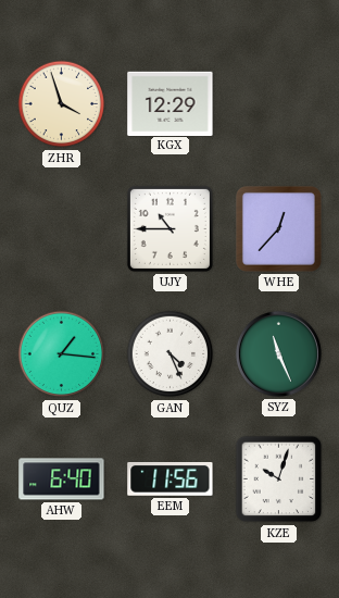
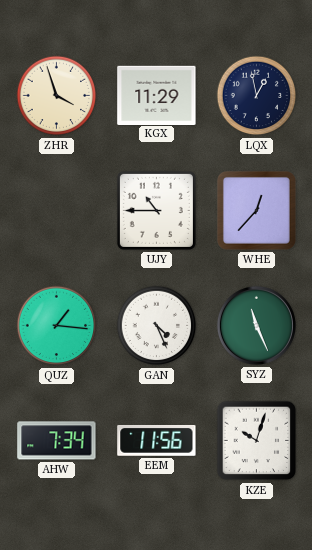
KGX: 12:29 -> 11:29
LQX: none -> 12:58
AHW: 6:40 -> 7:34
